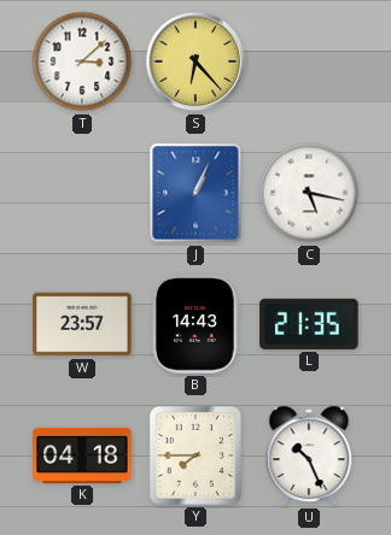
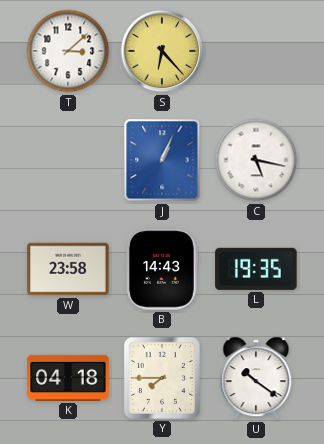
W: 23:57 -> 23:58
L: 21:35 -> 19:35
U: 10:26 -> 10:21
